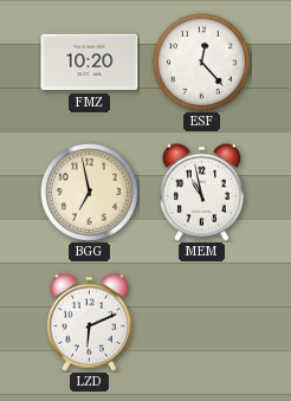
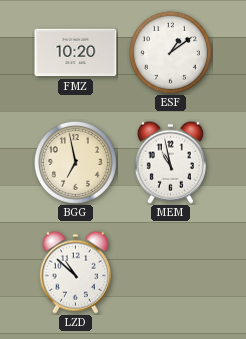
ESF: 12:23 -> 1:09
LZD: 6:11 -> 10:52
